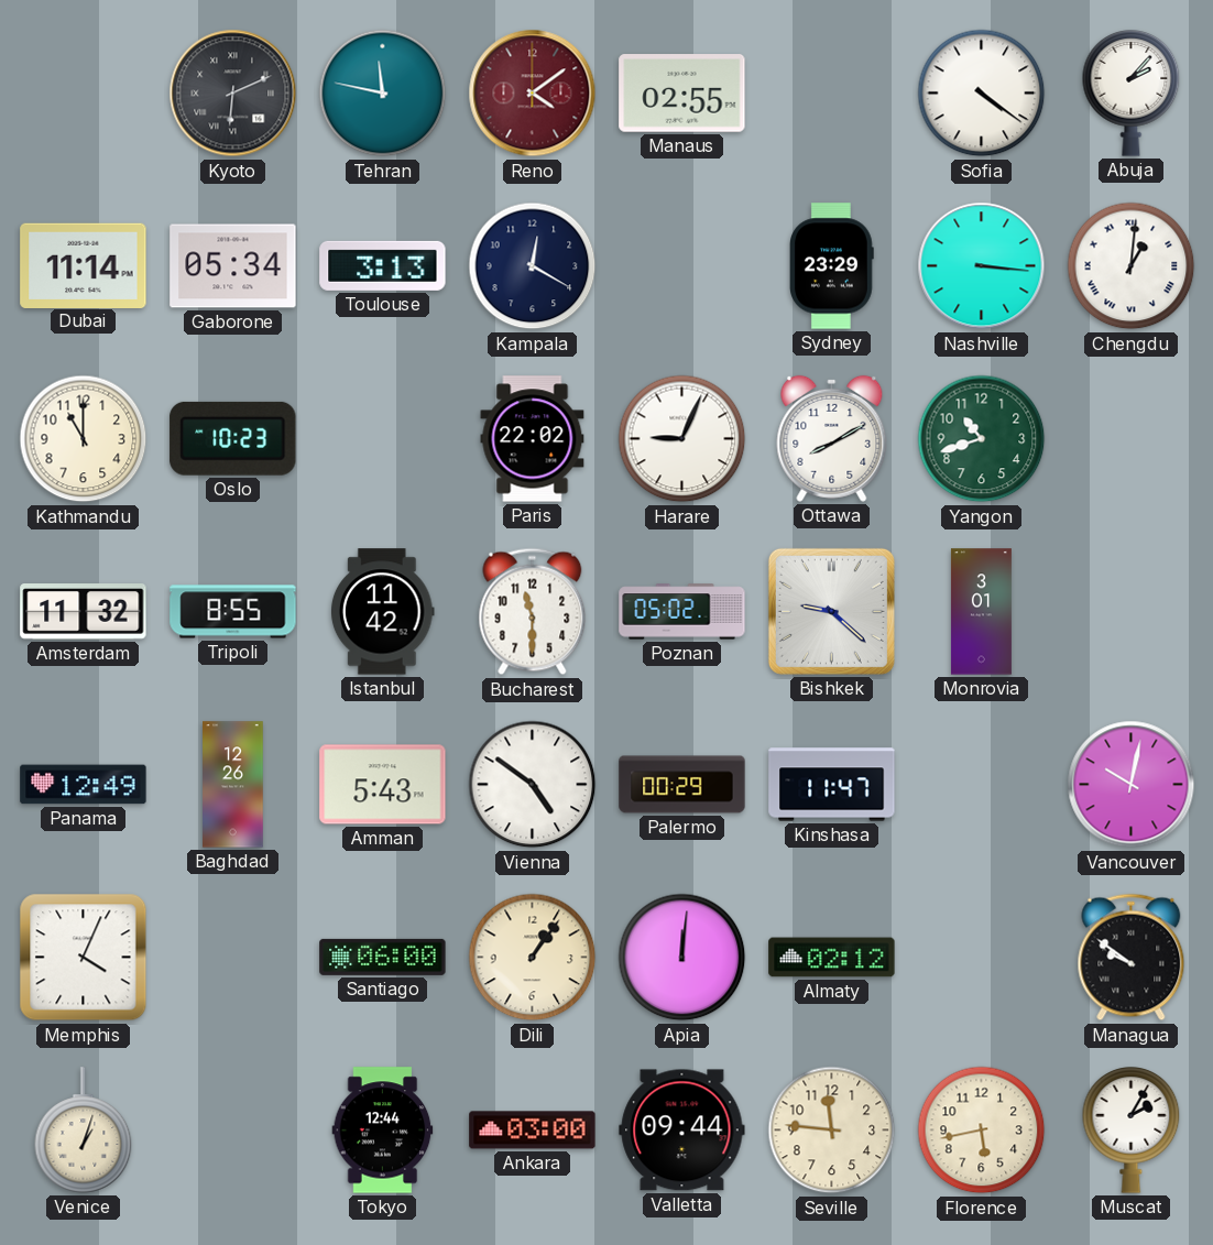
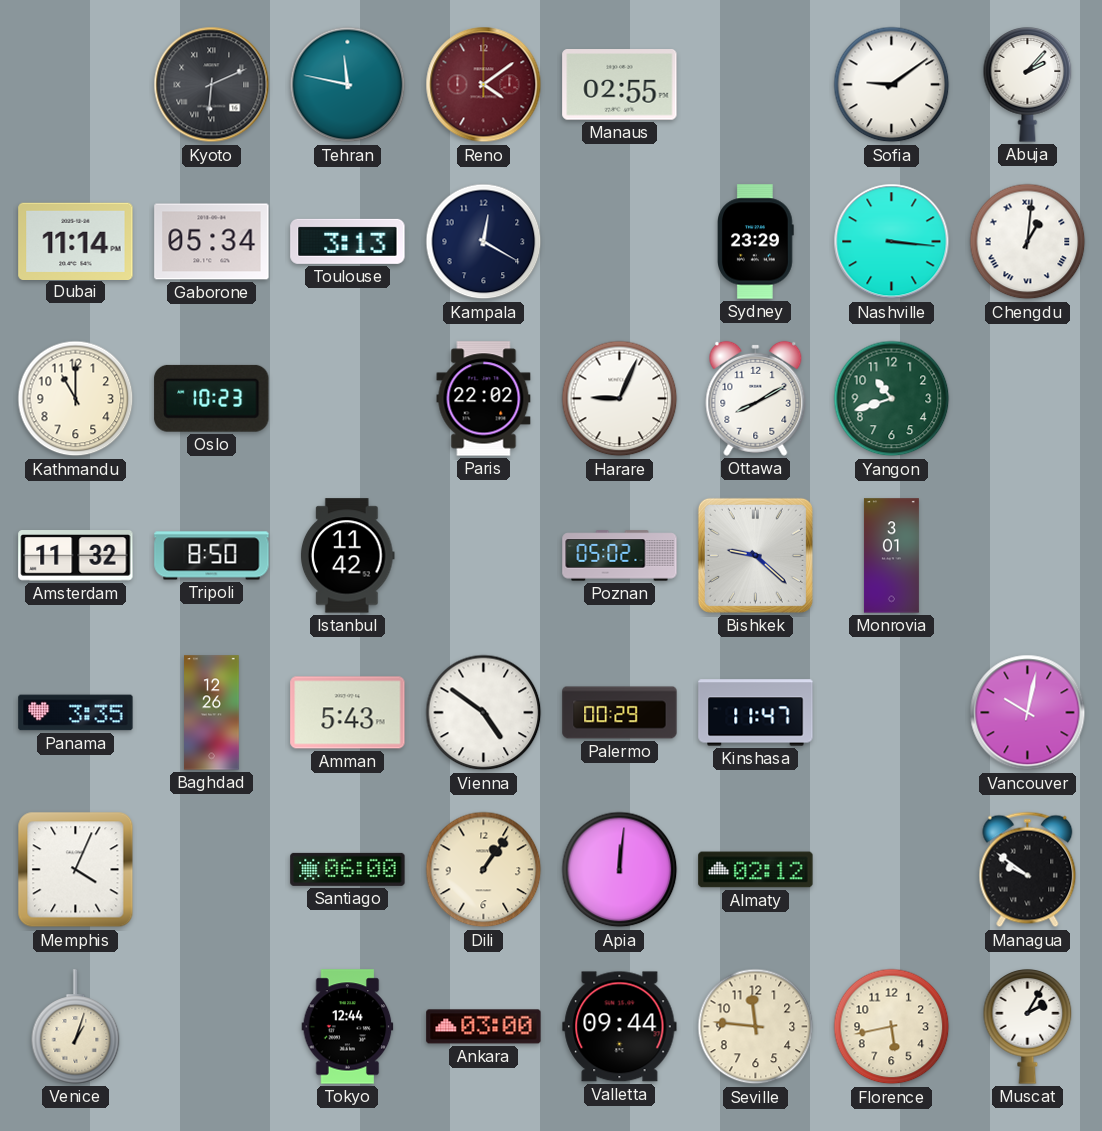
Sofia: 4:21 -> 9:09
Tripoli: 8:55 -> 8:50
Bucharest: 11:30 -> none
Panama: 12:49 -> 3:35
